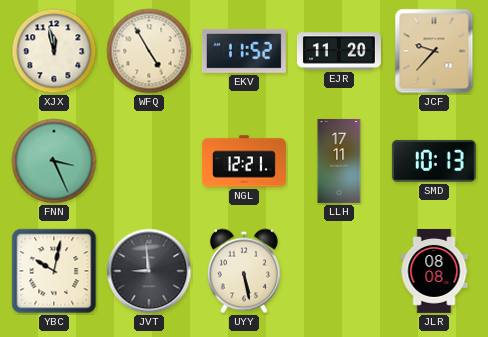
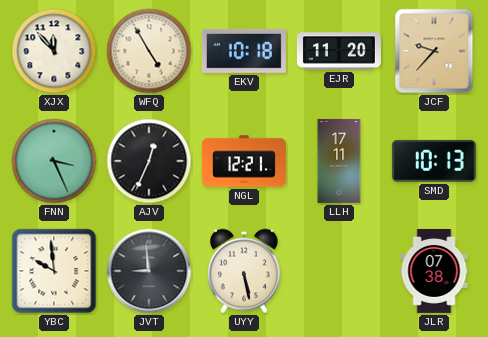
XJX: 11:58 -> 11:53
EKV: 11:52 -> 10:18
AJV: none -> 12:34
YBC: 10:02 -> 9:59
JLR: 08:08 -> 07:38
